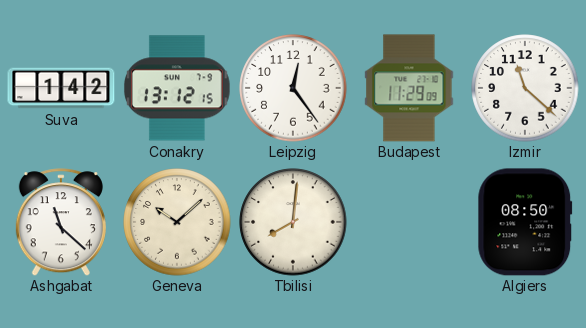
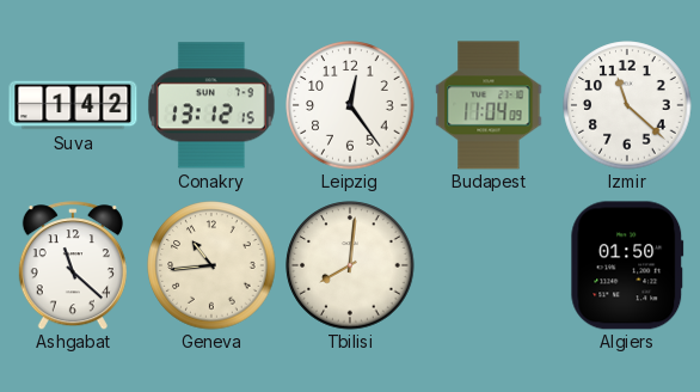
Budapest: 11:29 -> 11:04
Geneva: 10:08 -> 10:44
Algiers: 08:50 -> 01:50
